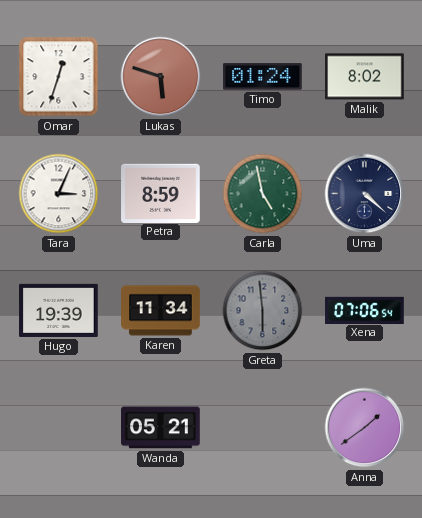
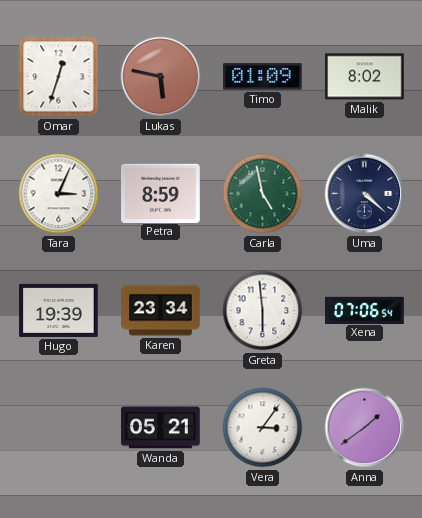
Lukas: 5:48 -> 5:47
Timo: 01:24 -> 01:09
Karen: 11:34 -> 23:34
Greta dial: grey -> white
Vera: none -> 3:06
